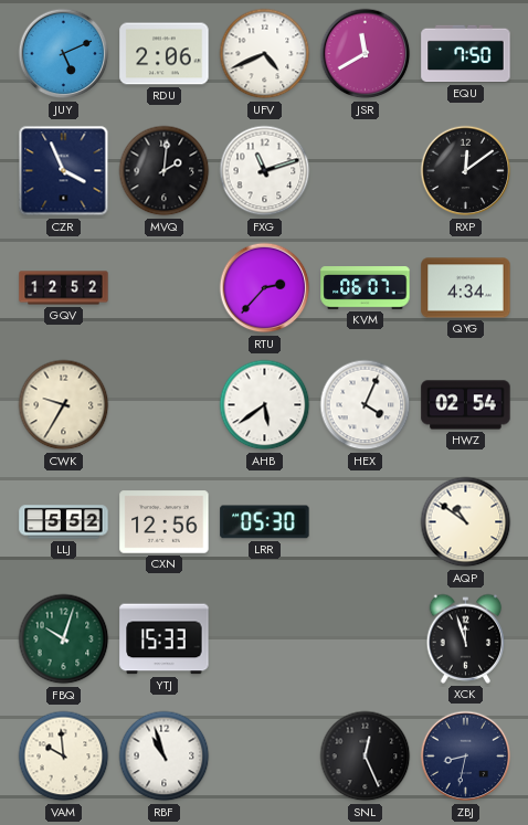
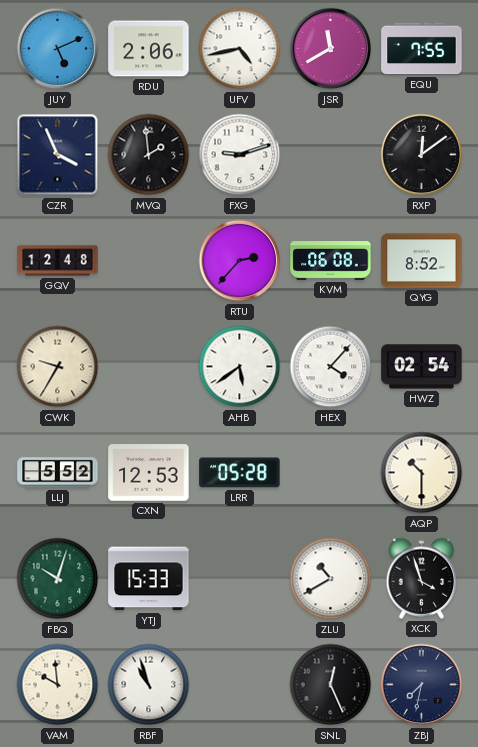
UFV: 4:41 -> 4:43
EQU: 7:50 -> 7:55
MVQ: 2:01 -> 1:59
FXG: 11:12 -> 9:12
GQV: 12:52 -> 12:48
KVM: 06:07 -> 06:08
QYG: 4:34 -> 8:52
HEX: 4:04 -> 4:07
CXN: 12:56 -> 12:53
LRR: 05:30 -> 05:28
AQP: 10:51 -> 10:30
ZLU: none -> 10:40
XCK: 11:57 -> 3:57
ZBJ: 8:32 -> 7:32
